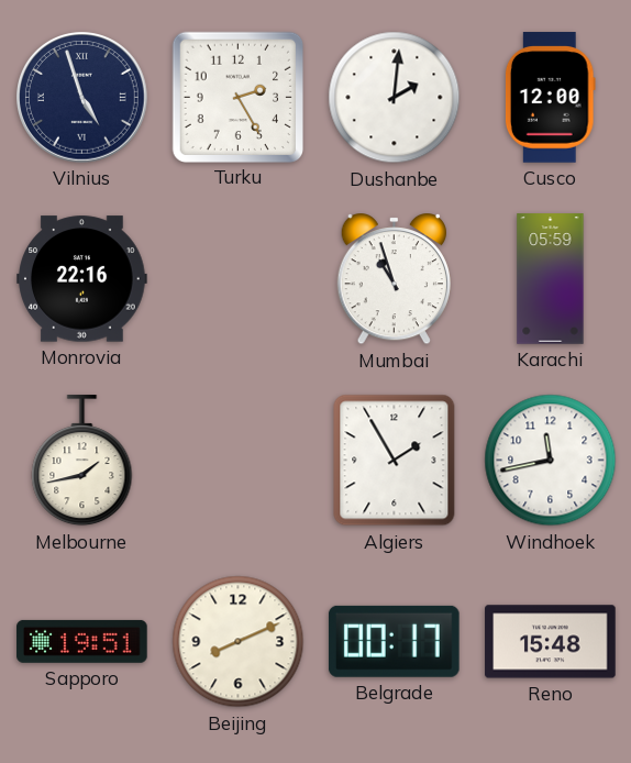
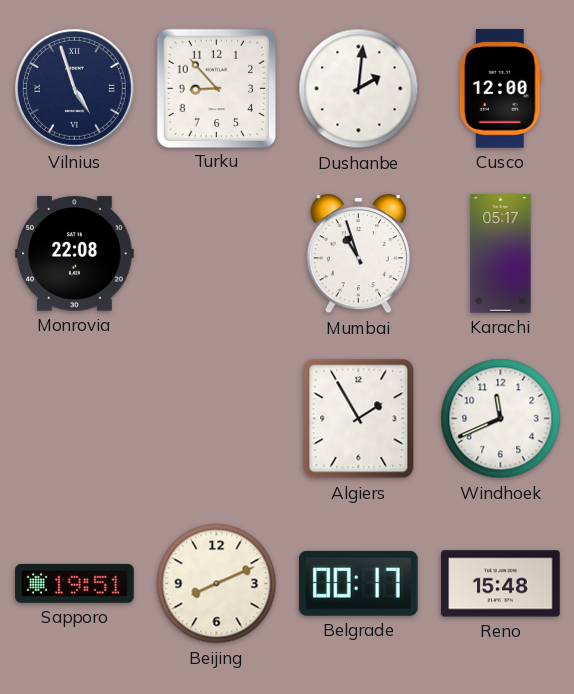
Turku: 2:25 -> 8:53
Monrovia: 22:16 -> 22:08
Karachi: 05:59 -> 05:17
Melbourne: 1:43 -> none
Windhoek: 11:43 -> 11:41
